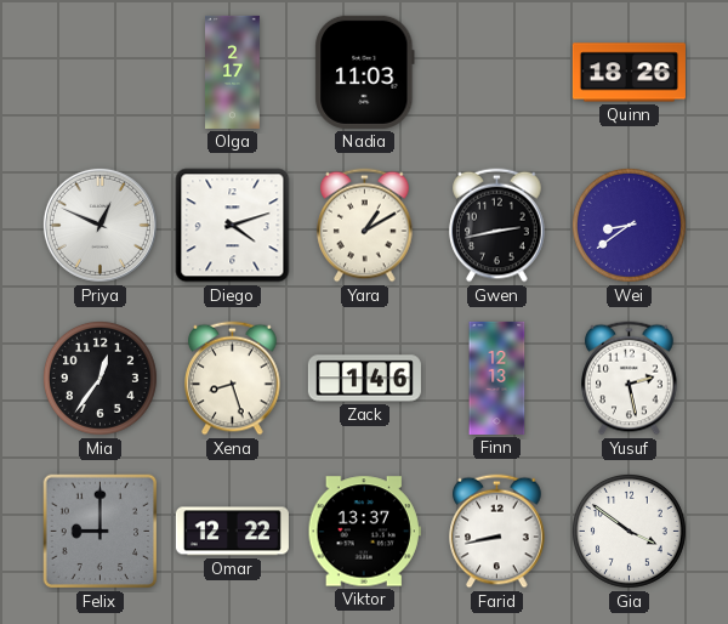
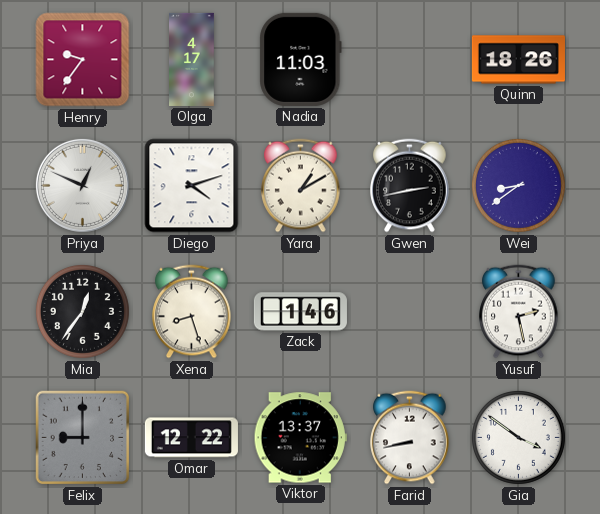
Henry: none -> 9:36
Olga: 2:17 -> 4:17
Finn: 12:13 -> none
